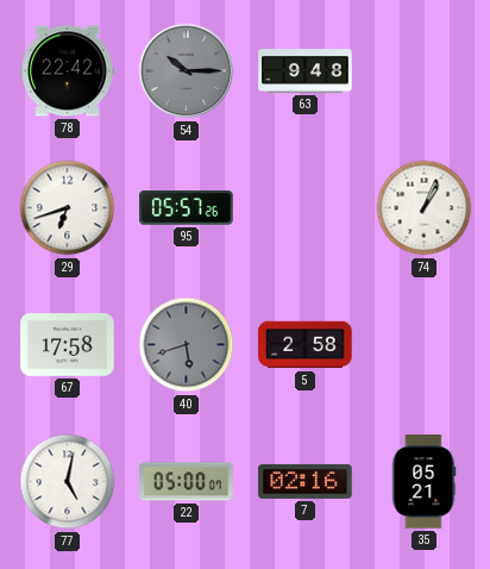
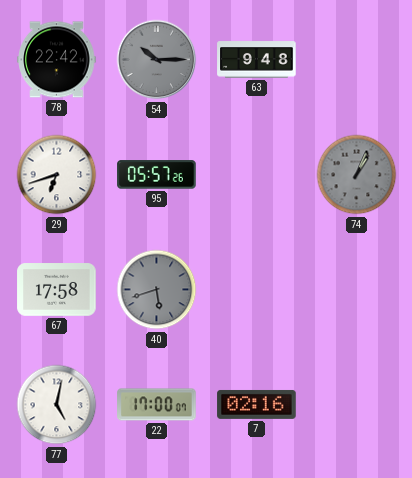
74 dial: white -> grey
5: 2:58 -> none
22: 05:00 -> 17:00
35: 05:21 -> none
